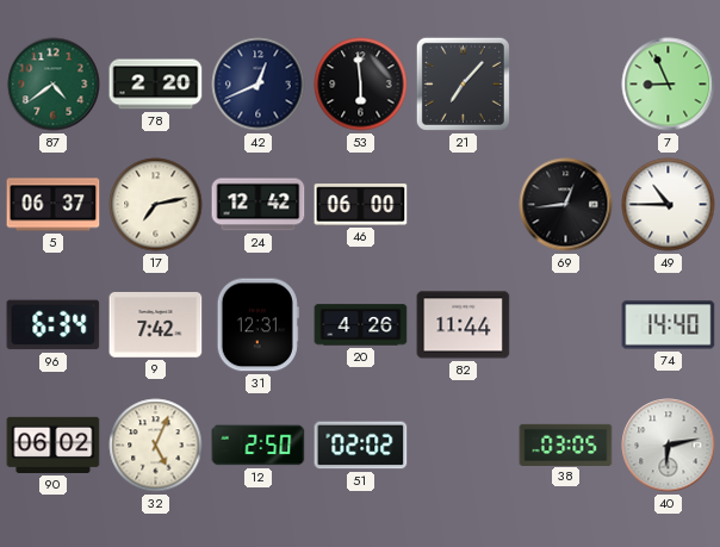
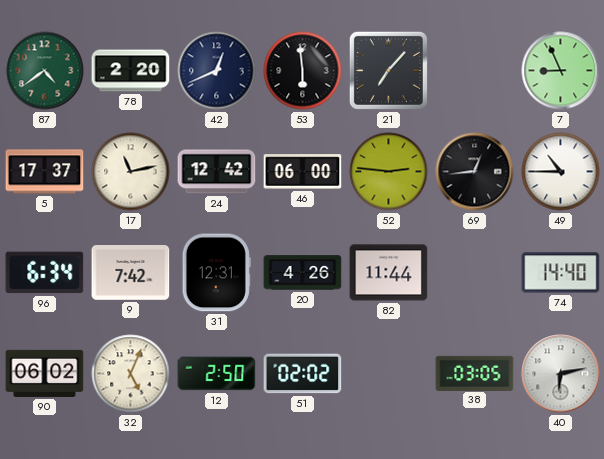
5: 06:37 -> 17:37
17: 7:13 -> 11:13
52: none -> 2:46
